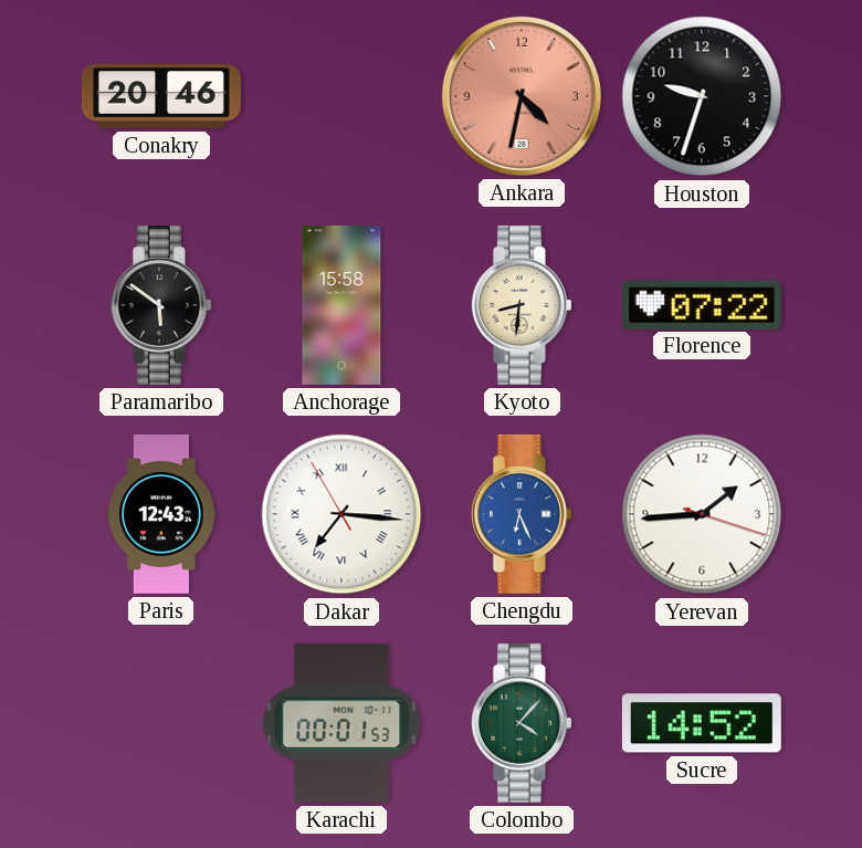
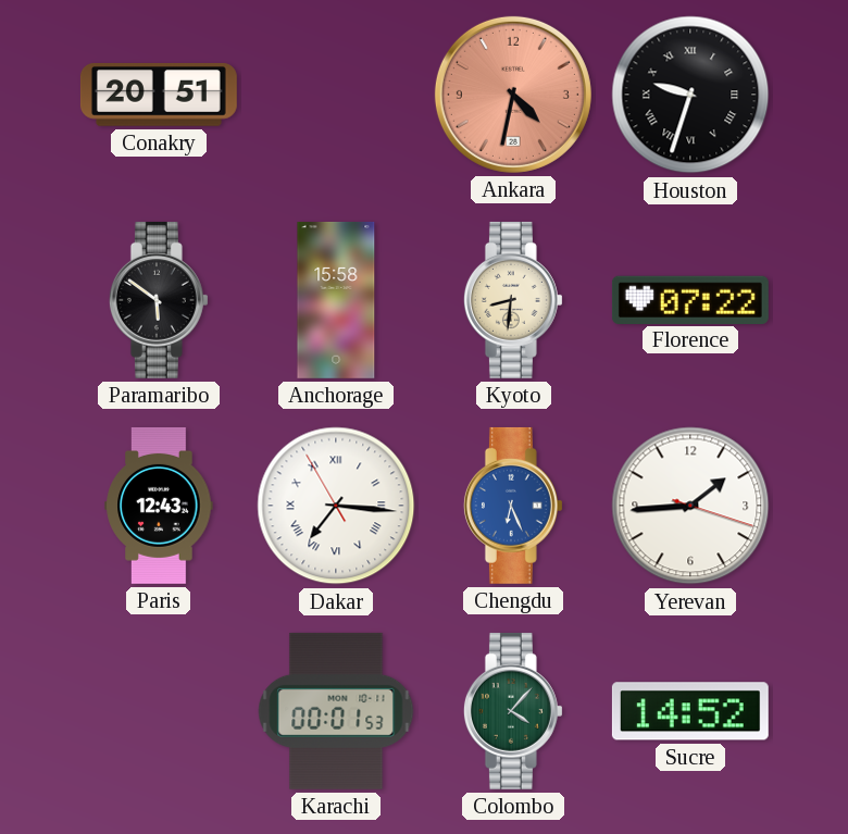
Conakry: 20:46 -> 20:51
Houston numerals: Arabic -> Roman
